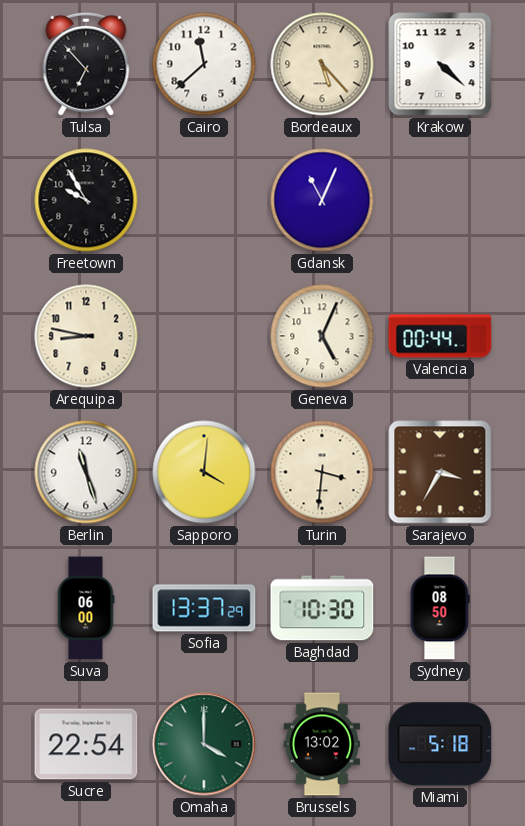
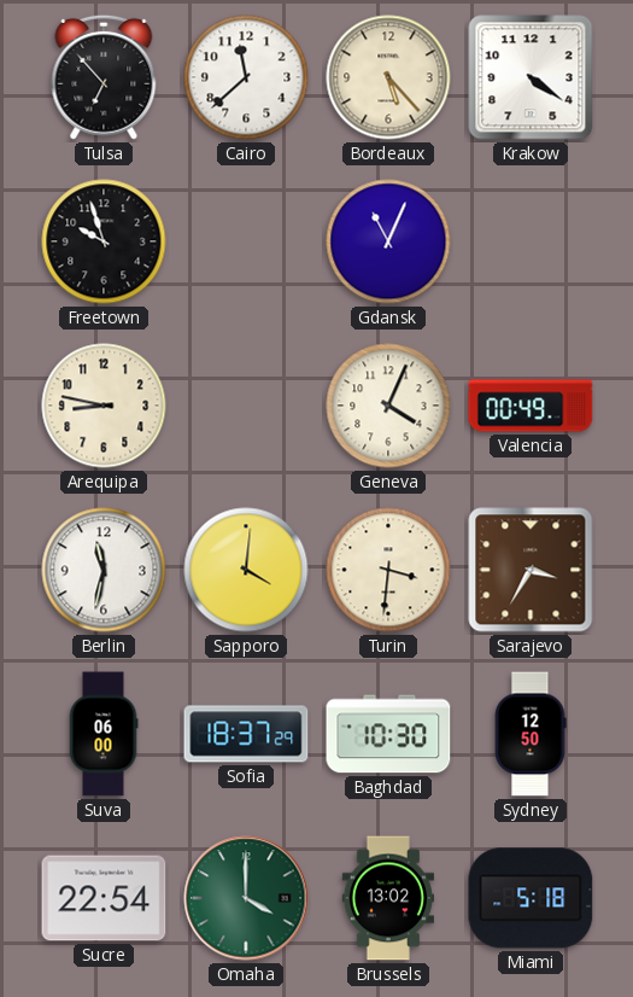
Krakow: 4:22 -> 4:21
Freetown: 9:55 -> 9:57
Geneva: 5:04 -> 4:04
Valencia: 00:44 -> 00:49
Berlin: 11:27 -> 11:32
Sofia: 13:37 -> 18:37
Sydney: 08:50 -> 12:50
